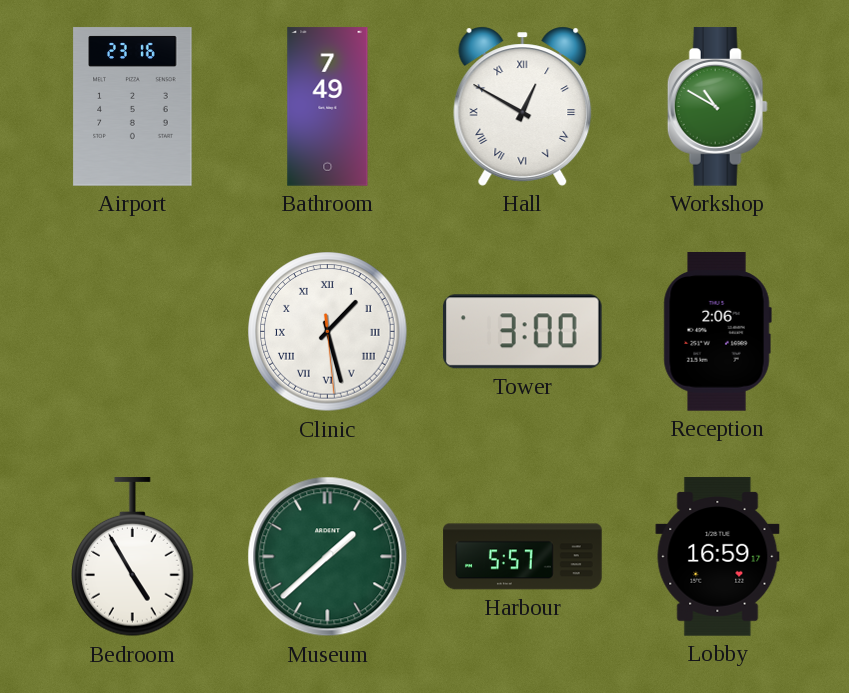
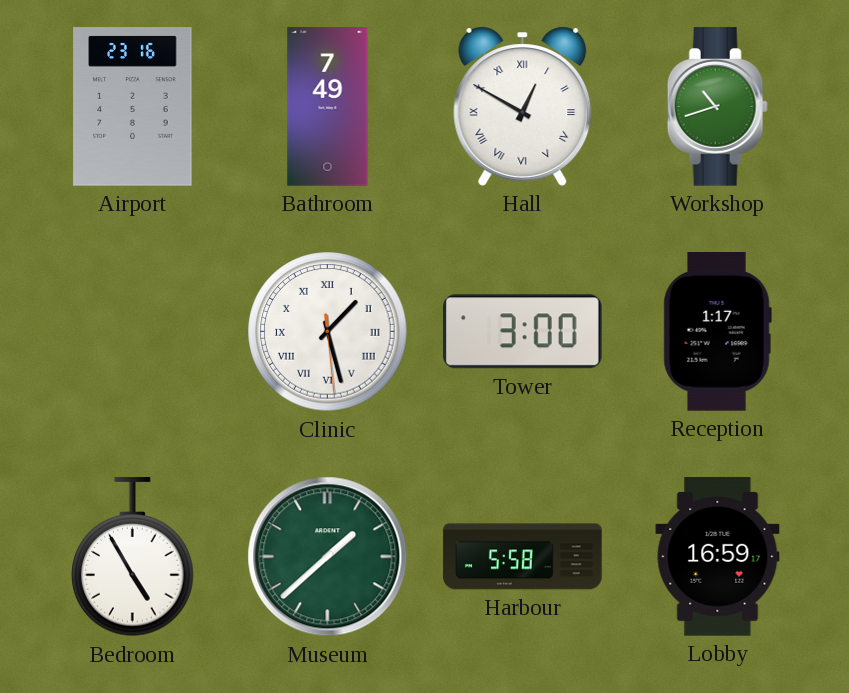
Workshop: 10:50 -> 10:42
Reception: 2:06 -> 1:17
Harbour: 5:57 -> 5:58
